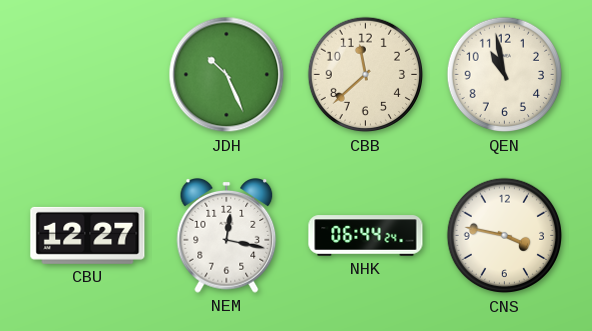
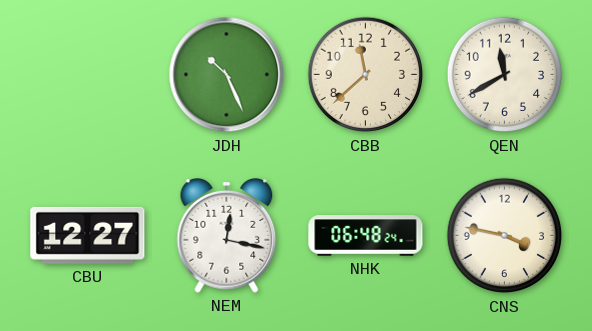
QEN: 10:58 -> 11:40
NHK: 06:44 -> 06:48
